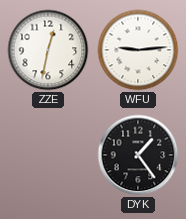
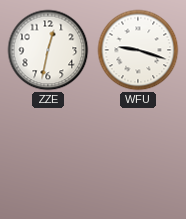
WFU: 9:14 -> 9:18
DYK: 1:24 -> none
